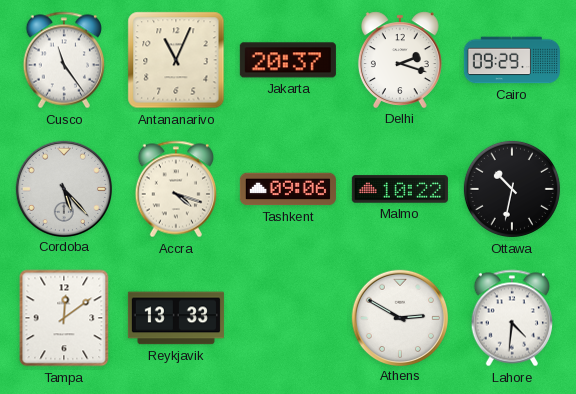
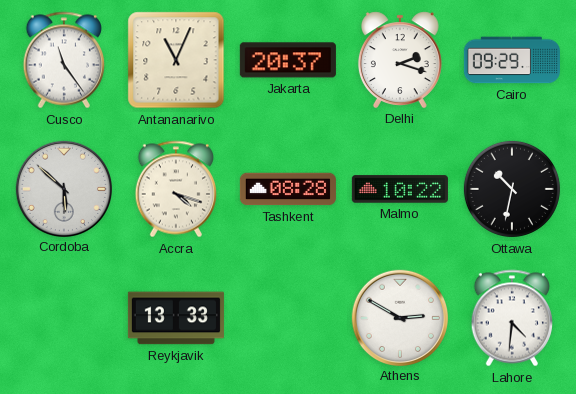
Cordoba: 5:23 -> 5:52
Tashkent: 09:06 -> 08:28
Tampa: 12:09 -> none
